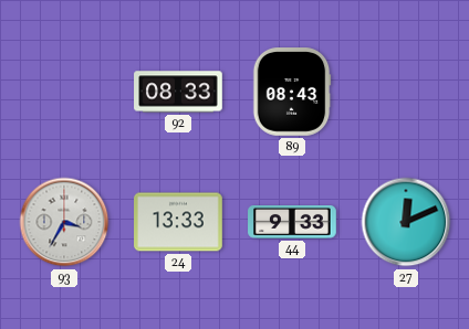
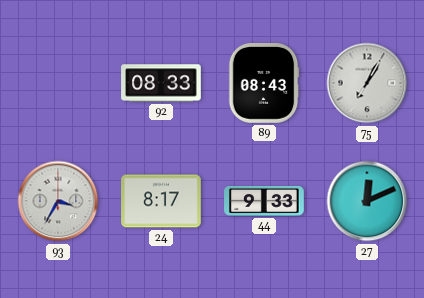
75: none -> 7:05
24: 13:33 -> 8:17
